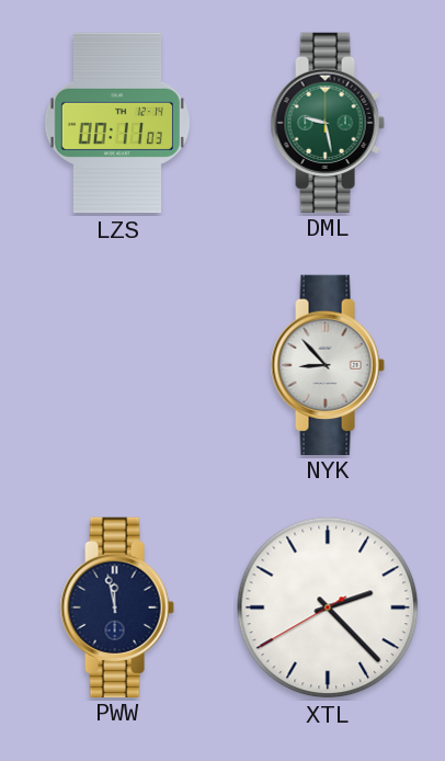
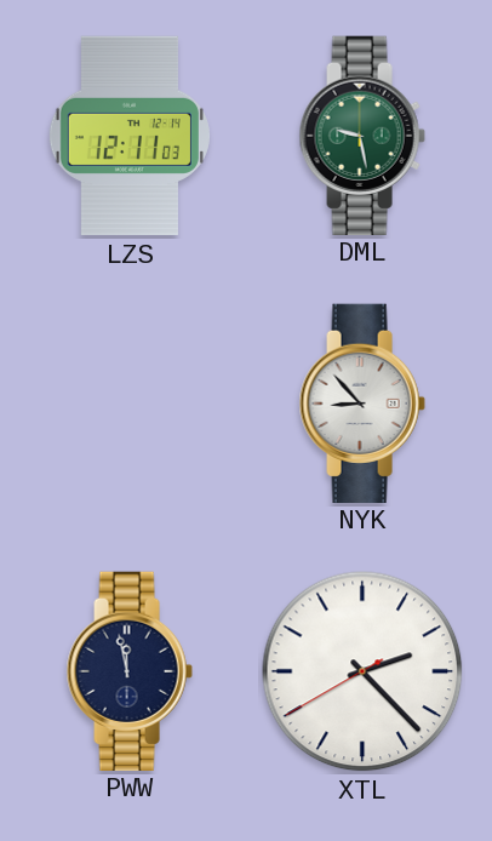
LZS: 00:11 -> 12:11
